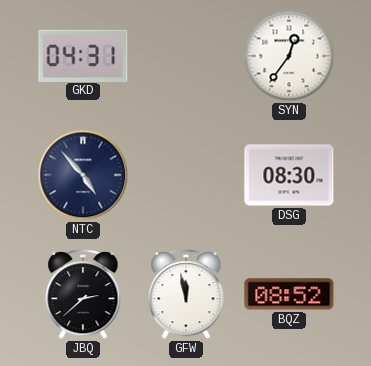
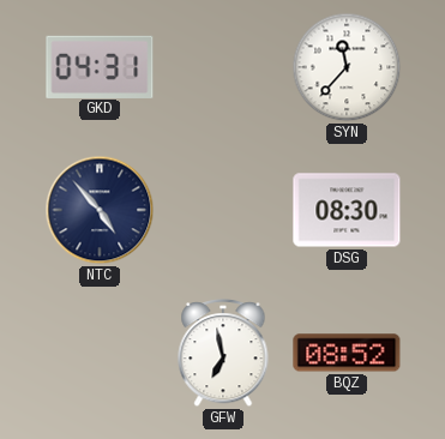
SYN: 12:36 -> 11:37
JBQ: 2:38 -> none
GFW: 11:58 -> 6:58
